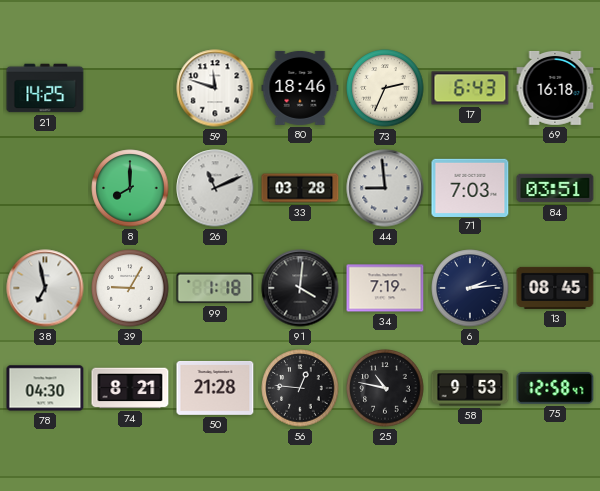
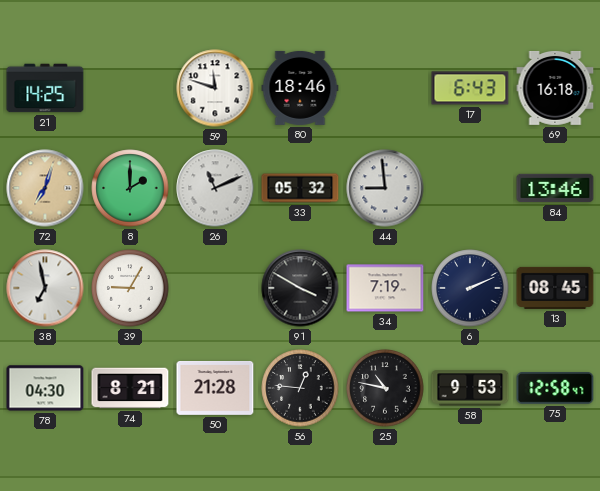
73: 2:34 -> none
72: none -> 7:03
8: 8:00 -> 2:00
33: 03:28 -> 05:32
71: 7:03 -> none
84: 03:51 -> 13:46
99: 1:18 -> none
91: 4:01 -> 3:50
6: 2:14 -> 2:11
